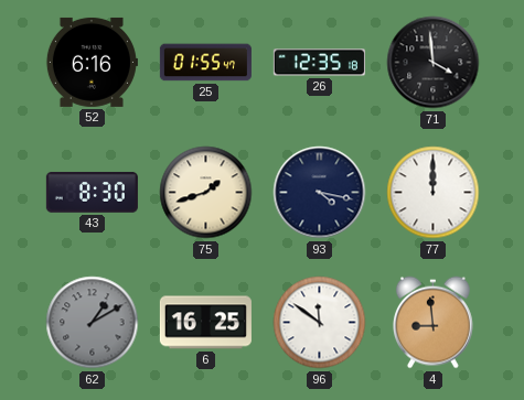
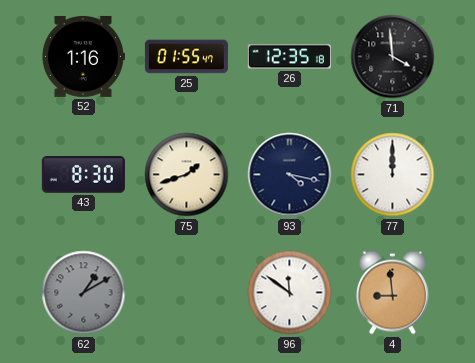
52: 6:16 -> 1:16
6: 16:25 -> none
